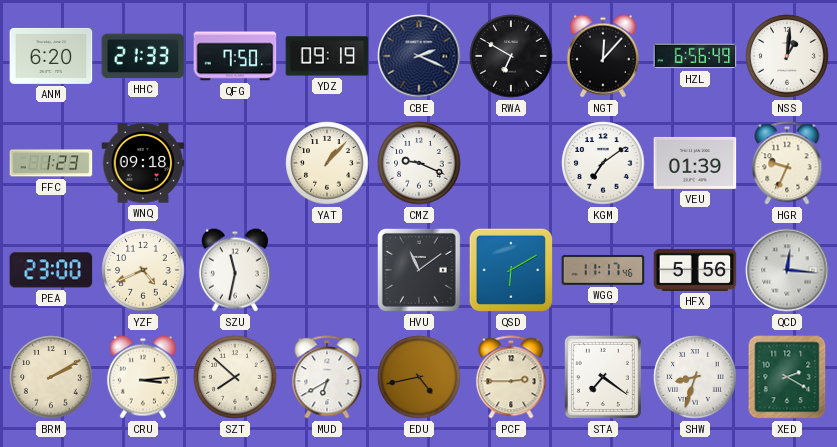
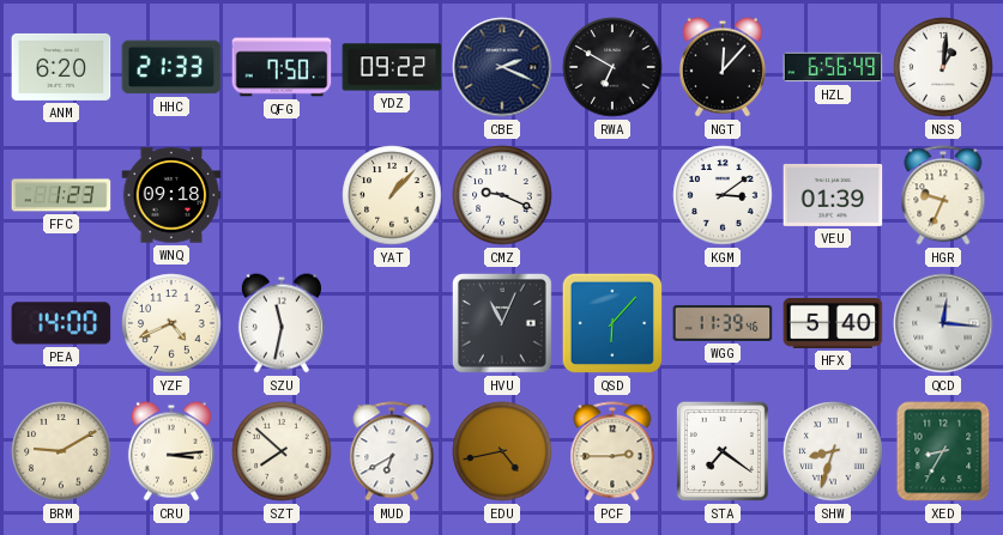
YDZ: 09:19 -> 09:22
KGM: 7:09 -> 3:09
PEA: 23:00 -> 14:00
HVU: 11:09 -> 11:04
QSD: 6:10 -> 6:07
WGG: 11:17 -> 11:39
HFX: 5:56 -> 5:40
BRM: 2:10 -> 9:10
XED: 2:20 -> 8:35
